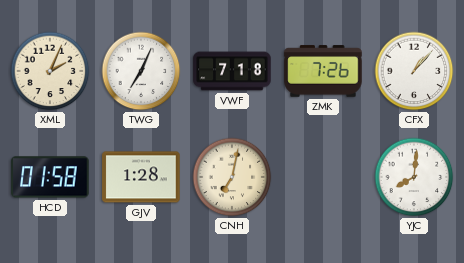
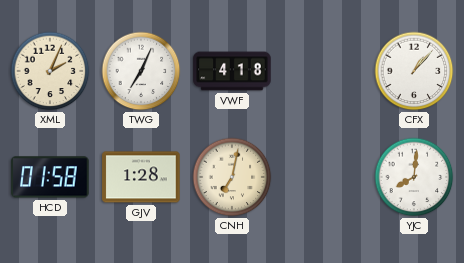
VWF: 7:18 -> 4:18
ZMK: 7:26 -> none
